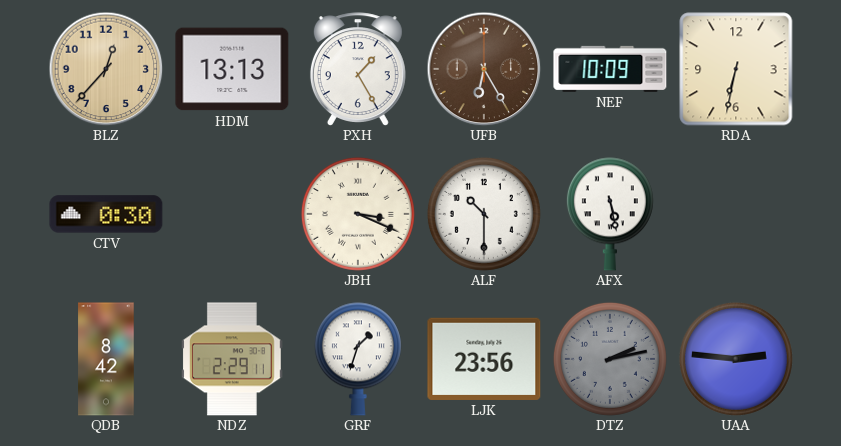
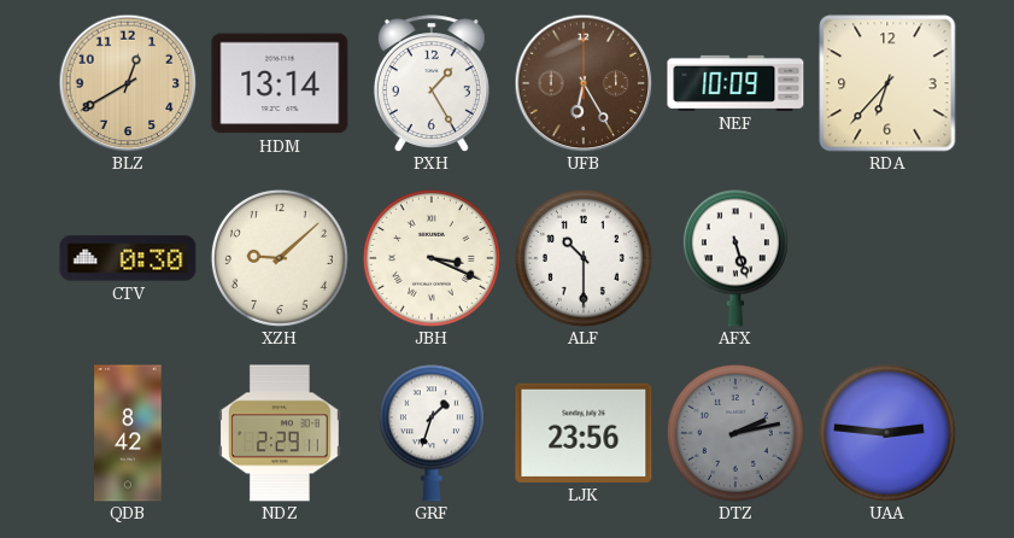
BLZ: 12:37 -> 12:40
HDM: 13:13 -> 13:14
RDA: 6:32 -> 6:37
XZH: none -> 9:08
AFX: 5:28 -> 5:27
